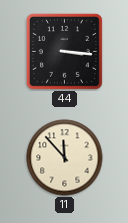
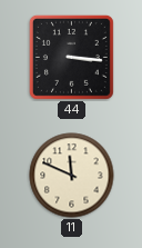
11: 11:53 -> 11:49
